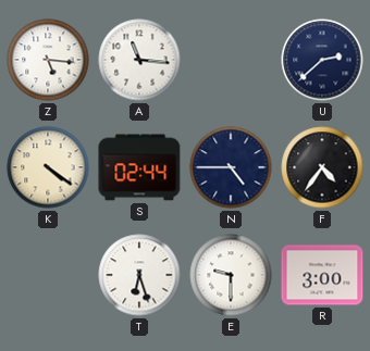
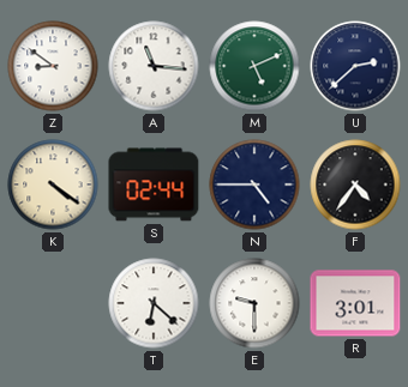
Z: 5:16 -> 8:51
M: none -> 5:11
T: 6:27 -> 6:22
R: 3:00 -> 3:01
